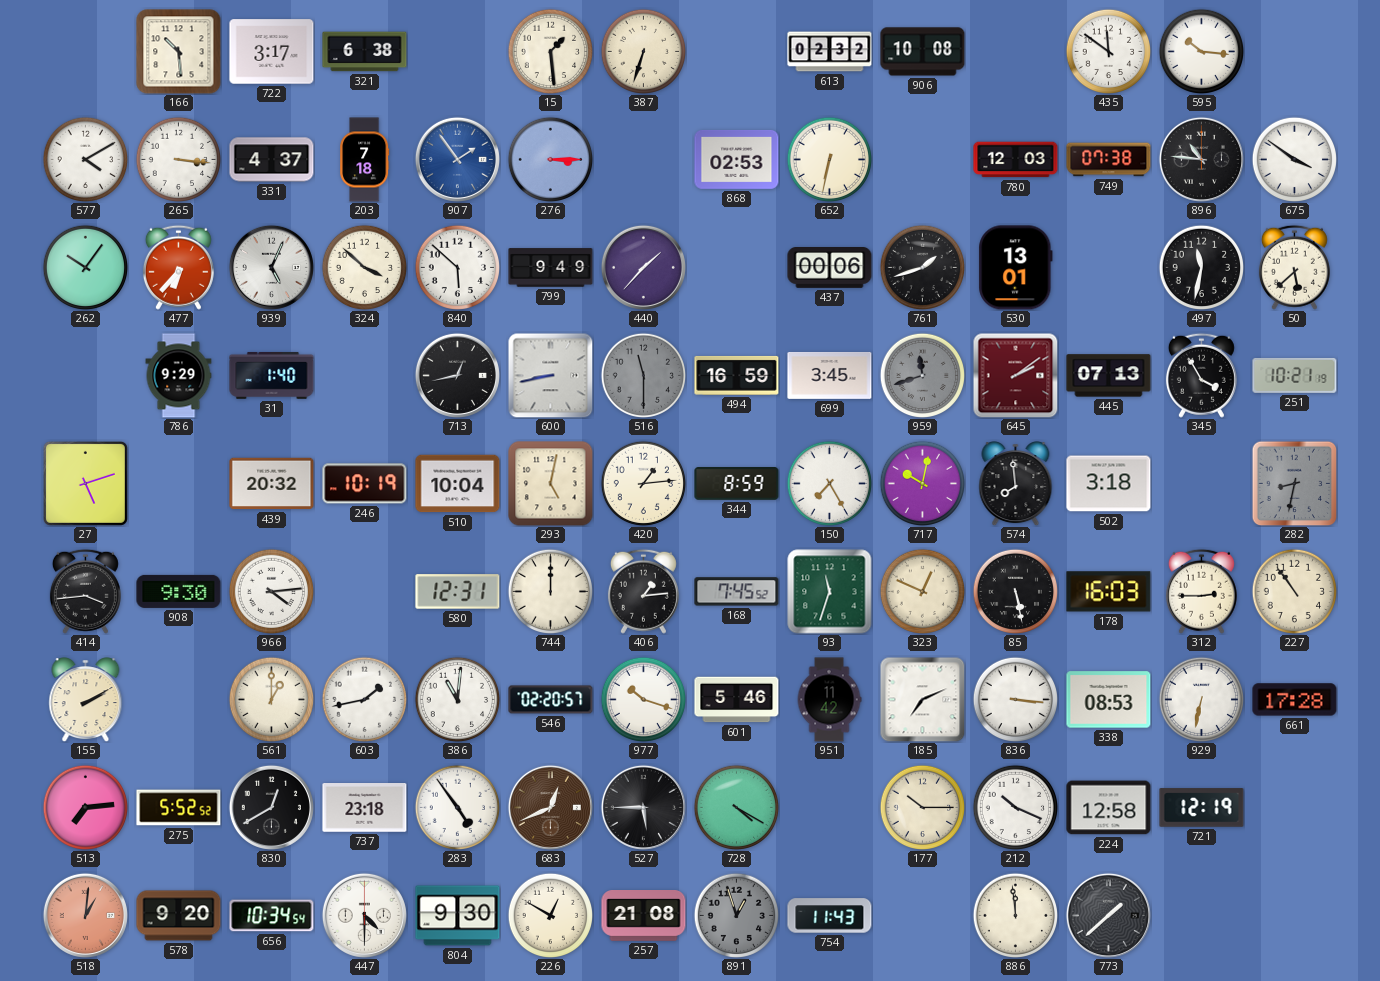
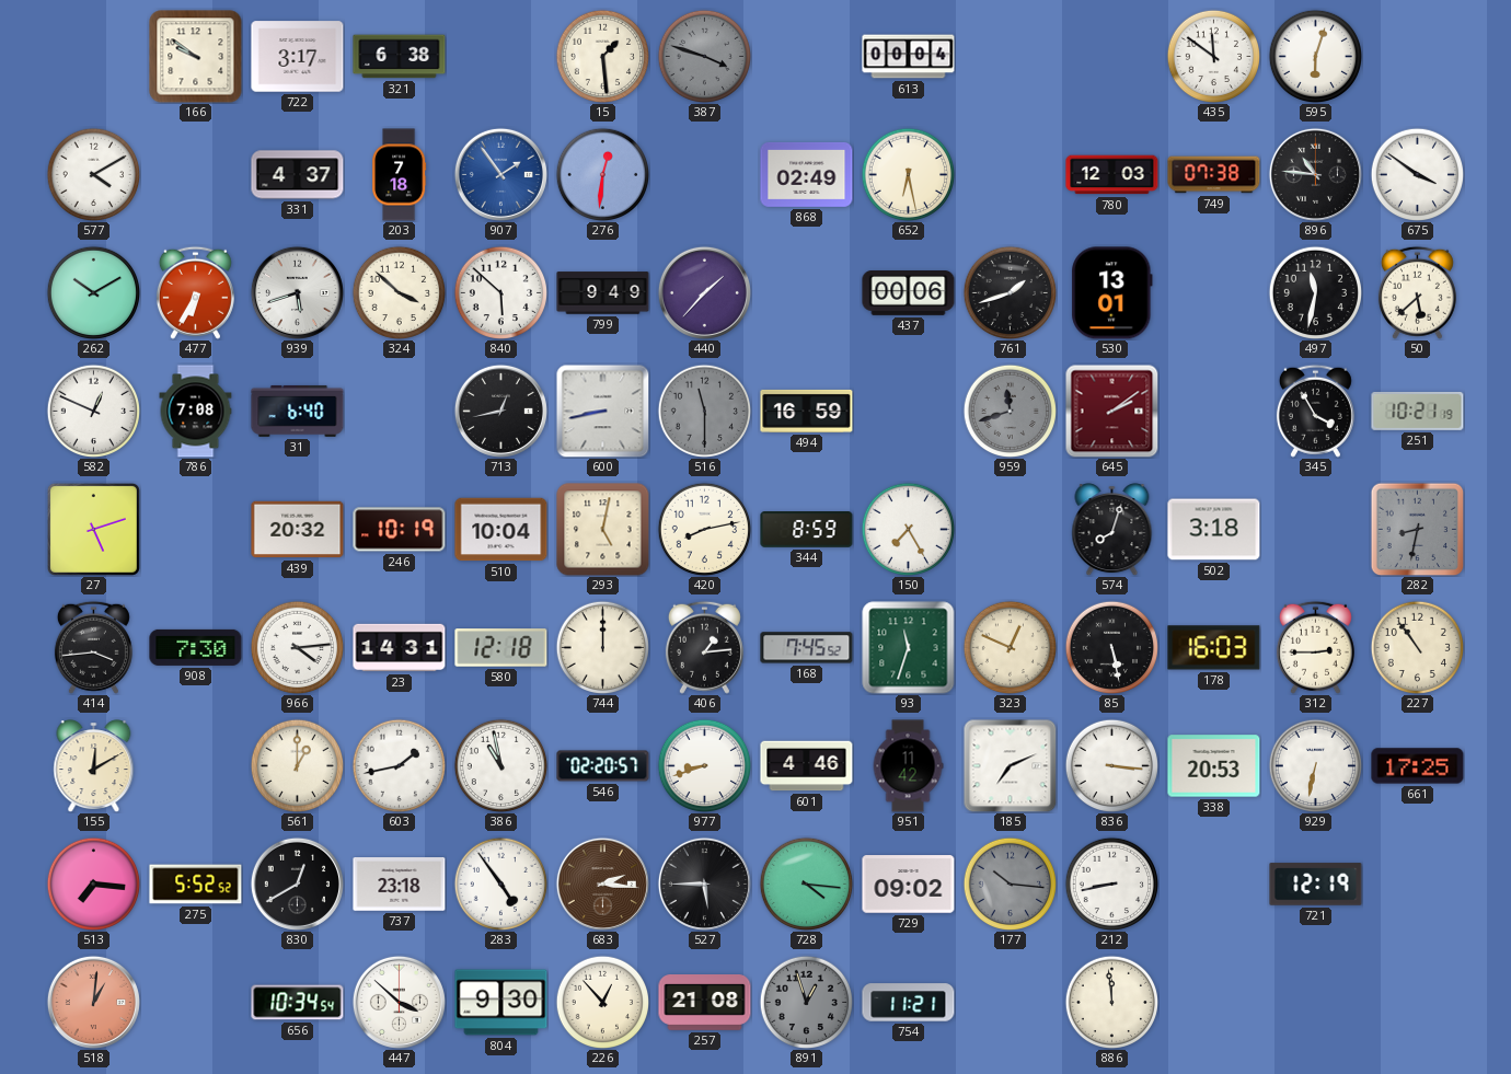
166: 10:29 -> 9:51
387: 6:33 -> 3:48
387 dial: cream -> grey
613: 02:32 -> 00:04
906: 10:08 -> none
595: 10:16 -> 6:03
265: 3:16 -> none
276: 3:15 -> 12:31
868: 02:53 -> 02:49
652: 6:32 -> 6:28
262: 10:06 -> 10:10
477: 6:37 -> 6:35
939: 5:04 -> 5:42
582: none -> 12:49
786: 9:29 -> 7:08
31: 1:40 -> 6:40
699: 3:45 -> none
445: 07:13 -> none
420: 1:14 -> 8:13
717: 10:02 -> none
574: 7:59 -> 8:03
908: 9:30 -> 7:30
23: none -> 14:31
580: 12:31 -> 12:18
155: 2:10 -> 12:10
386: 11:01 -> 10:58
977: 10:18 -> 8:42
601: 5:46 -> 4:46
338: 08:53 -> 20:53
661: 17:28 -> 17:25
513: 7:14 -> 7:16
683: 12:41 -> 2:16
728: 4:20 -> 4:16
729: none -> 09:02
177: 10:15 -> 10:16
177 dial: cream -> grey
212: 10:19 -> 8:43
224: 12:58 -> none
578: 9:20 -> none
447: 4:30 -> 3:52
226: 12:50 -> 12:53
754: 11:43 -> 11:21
773: 1:38 -> none
